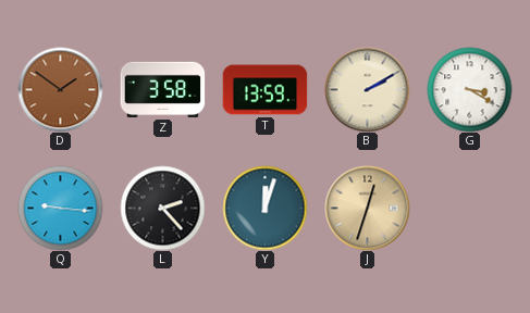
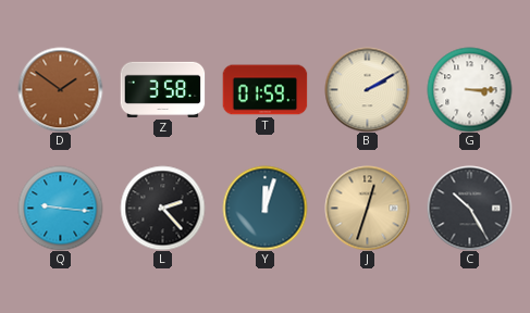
T: 13:59 -> 01:59
G: 3:20 -> 3:15
C: none -> 10:25
